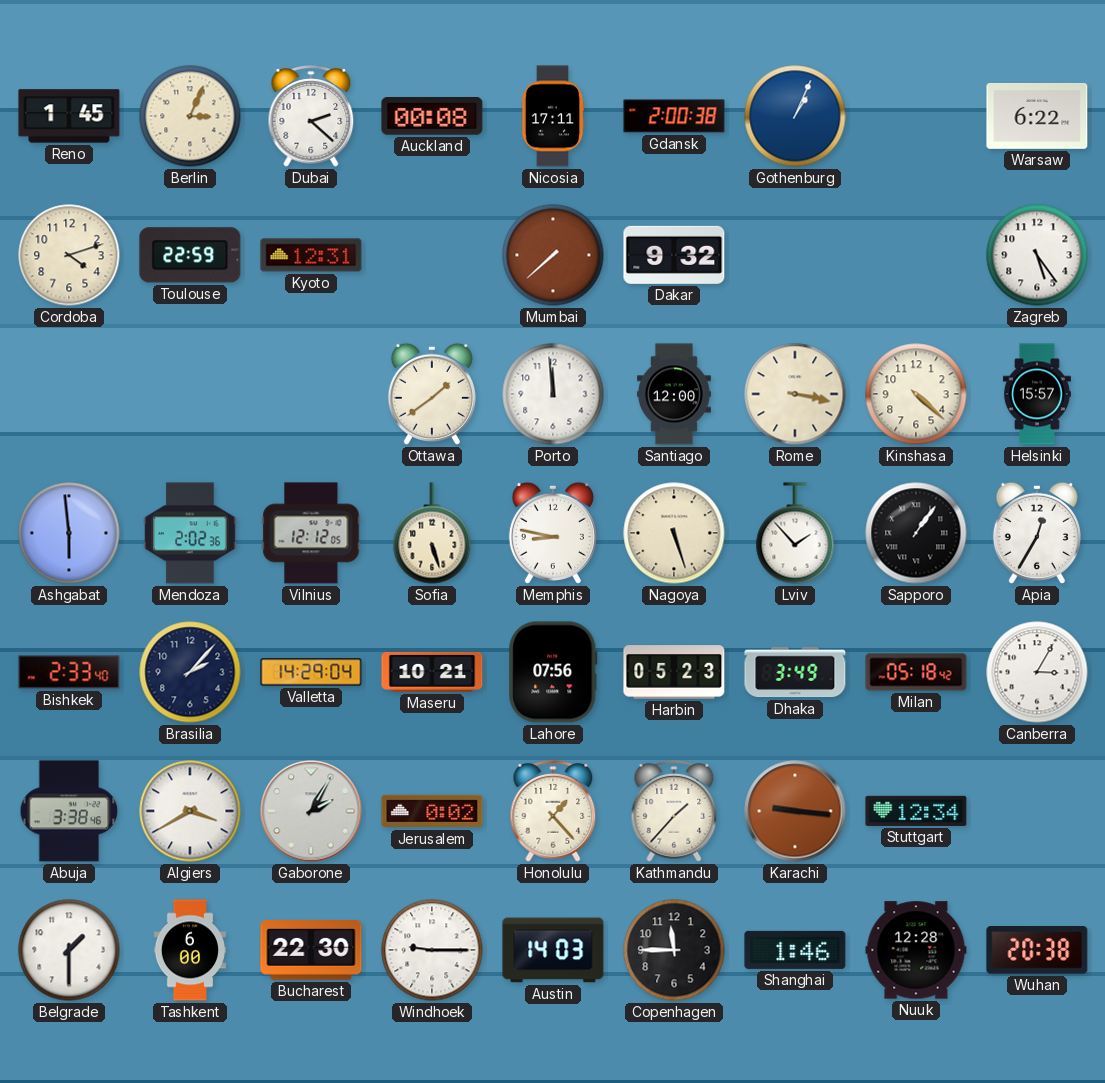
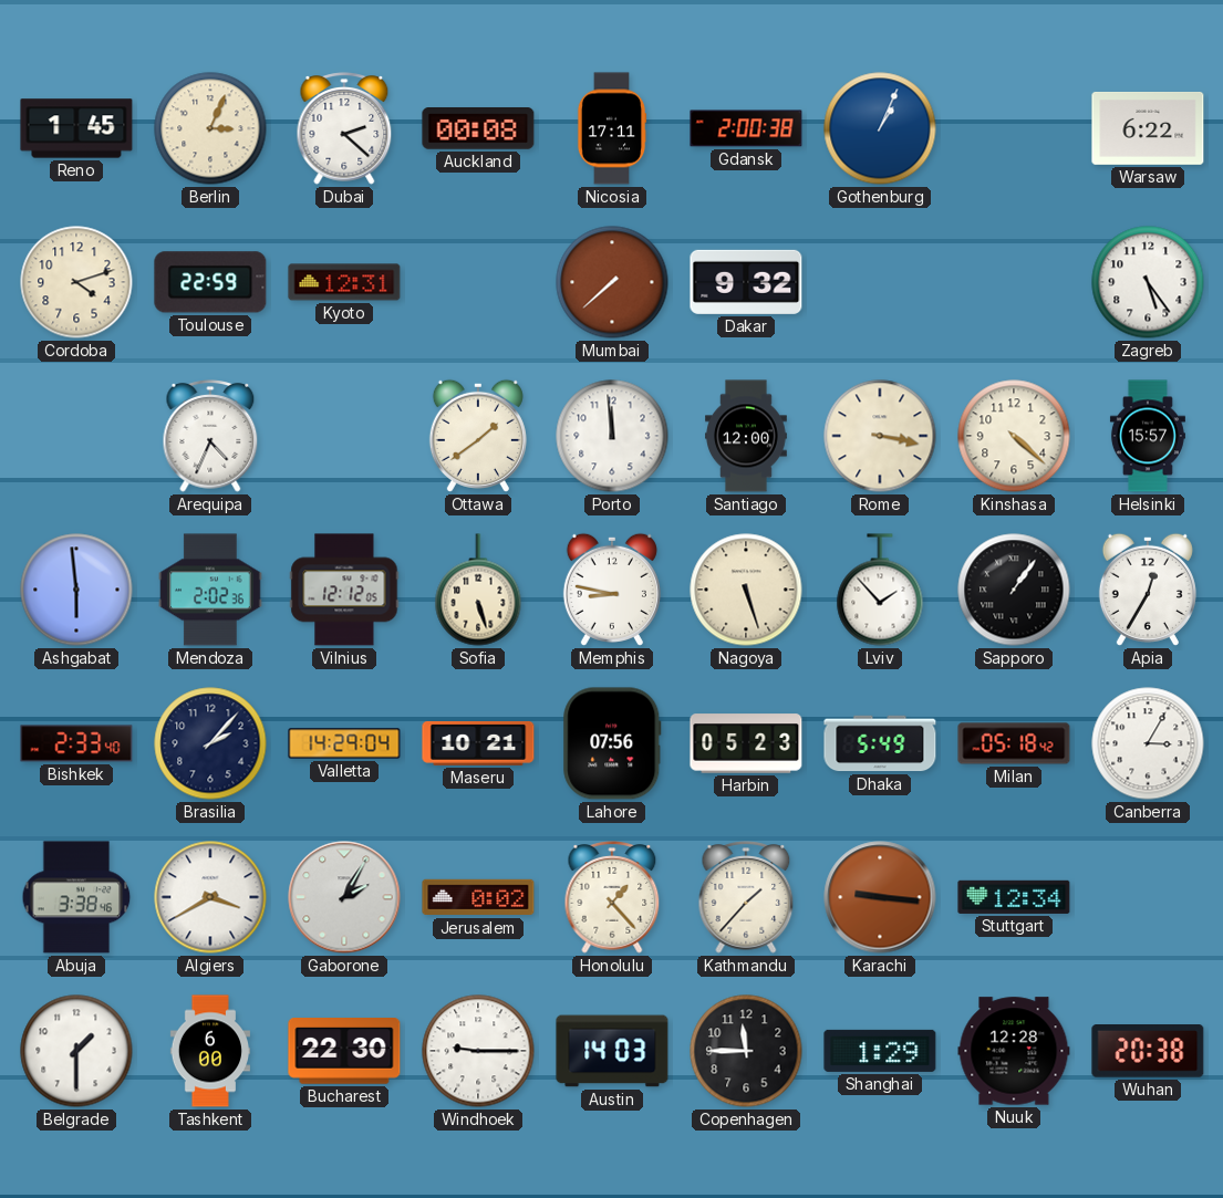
Arequipa: none -> 4:34
Dhaka: 3:49 -> 5:49
Shanghai: 1:46 -> 1:29
